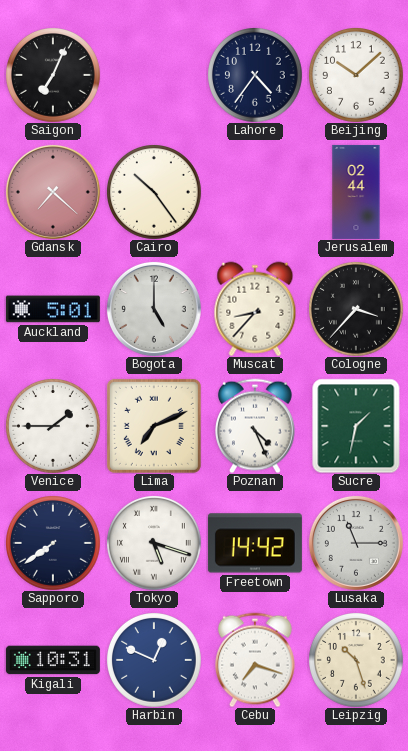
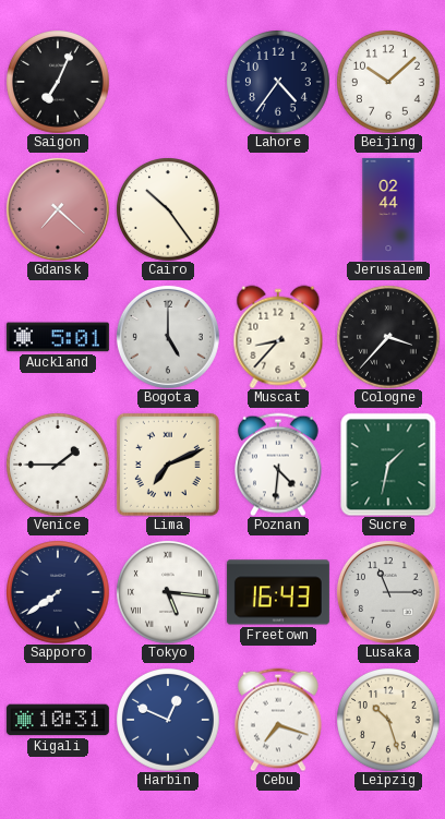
Poznan: 4:26 -> 4:31
Tokyo: 5:18 -> 5:16
Freetown: 14:42 -> 16:43
